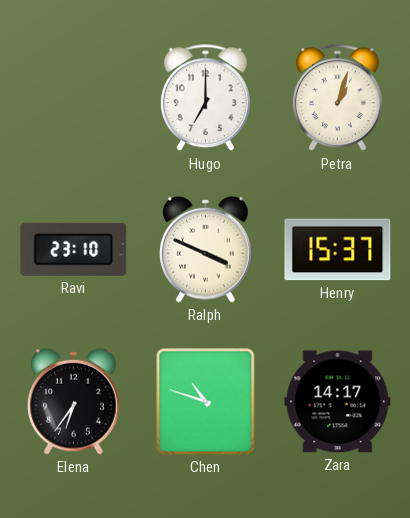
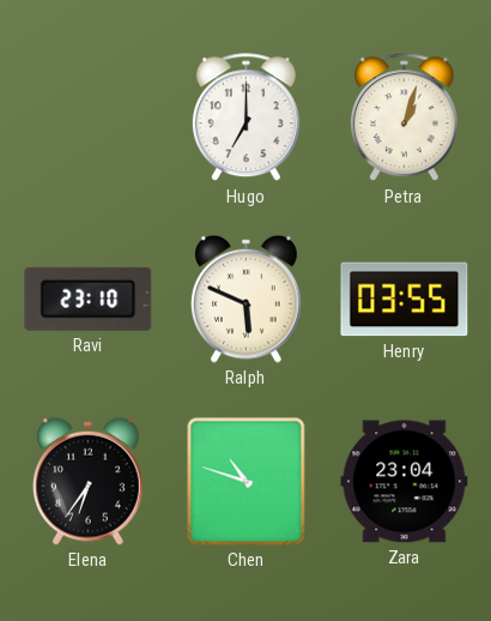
Ralph: 3:49 -> 5:49
Henry: 15:37 -> 03:55
Zara: 14:17 -> 23:04
